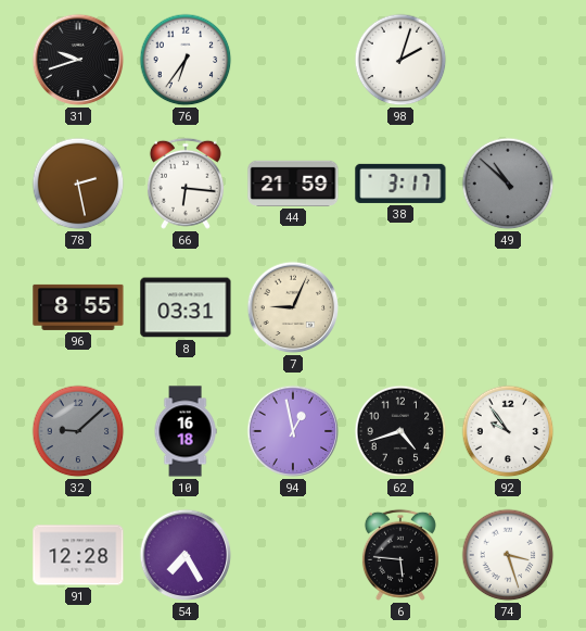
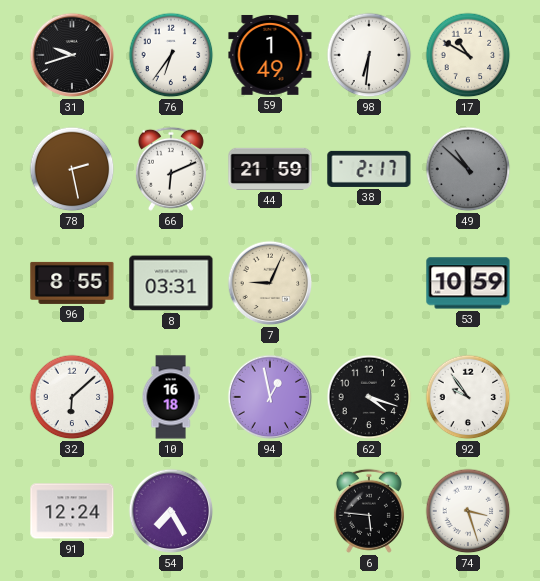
59: none -> 1:49
98: 2:03 -> 6:31
17: none -> 10:50
66: 6:16 -> 6:11
38: 3:17 -> 2:17
53: none -> 10:59
32: 9:08 -> 6:08
32 dial: grey -> white
62: 4:42 -> 4:18
91: 12:28 -> 12:24
